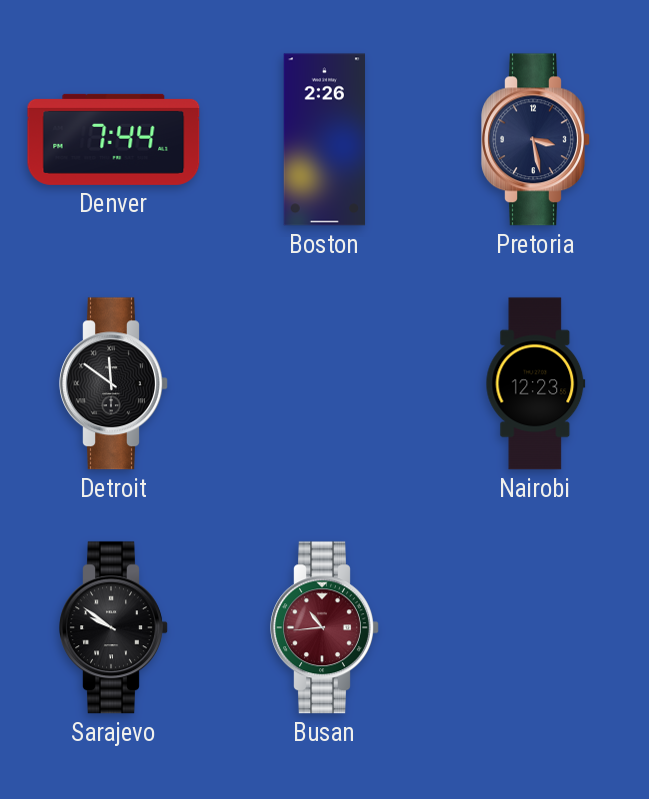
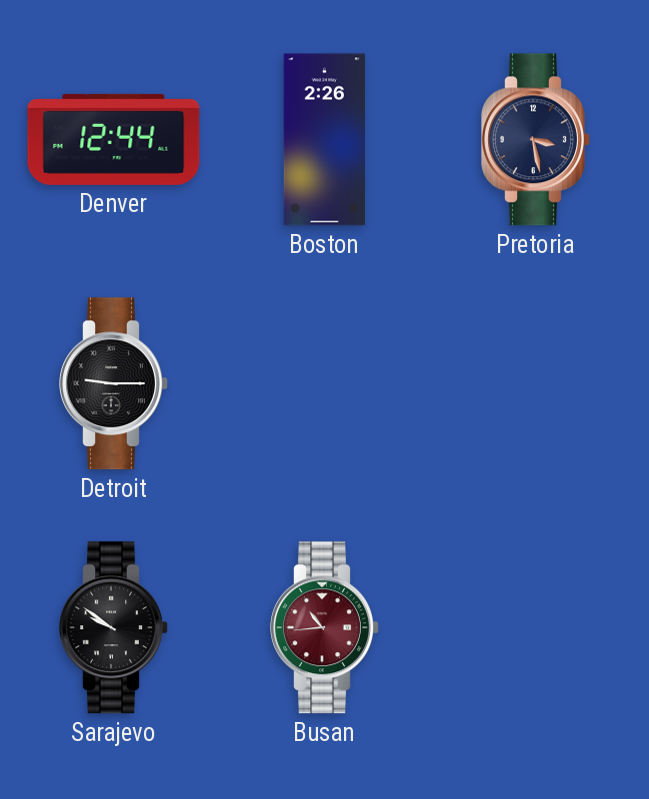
Denver: 7:44 -> 12:44
Detroit: 11:51 -> 9:15
Nairobi: 12:23 -> none
